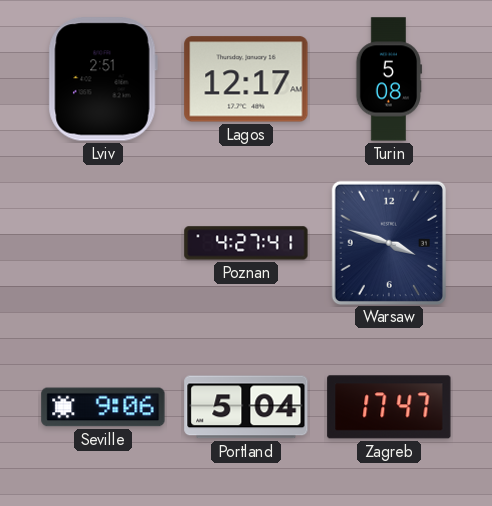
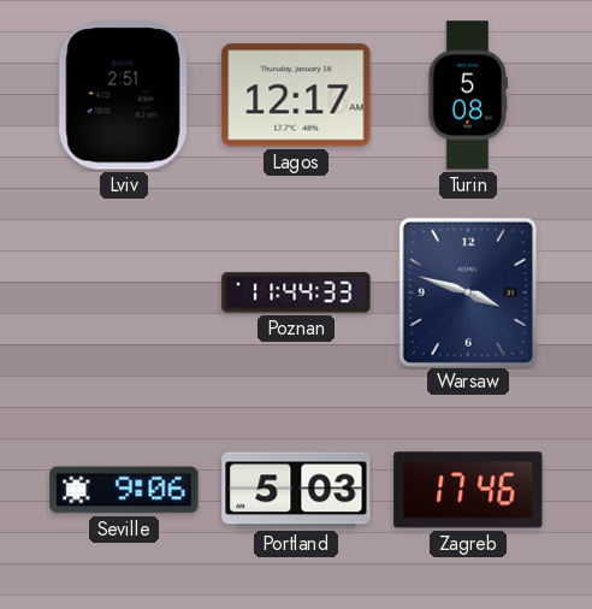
Poznan: 4:27 -> 11:44
Portland: 5:04 -> 5:03
Zagreb: 17:47 -> 17:46
